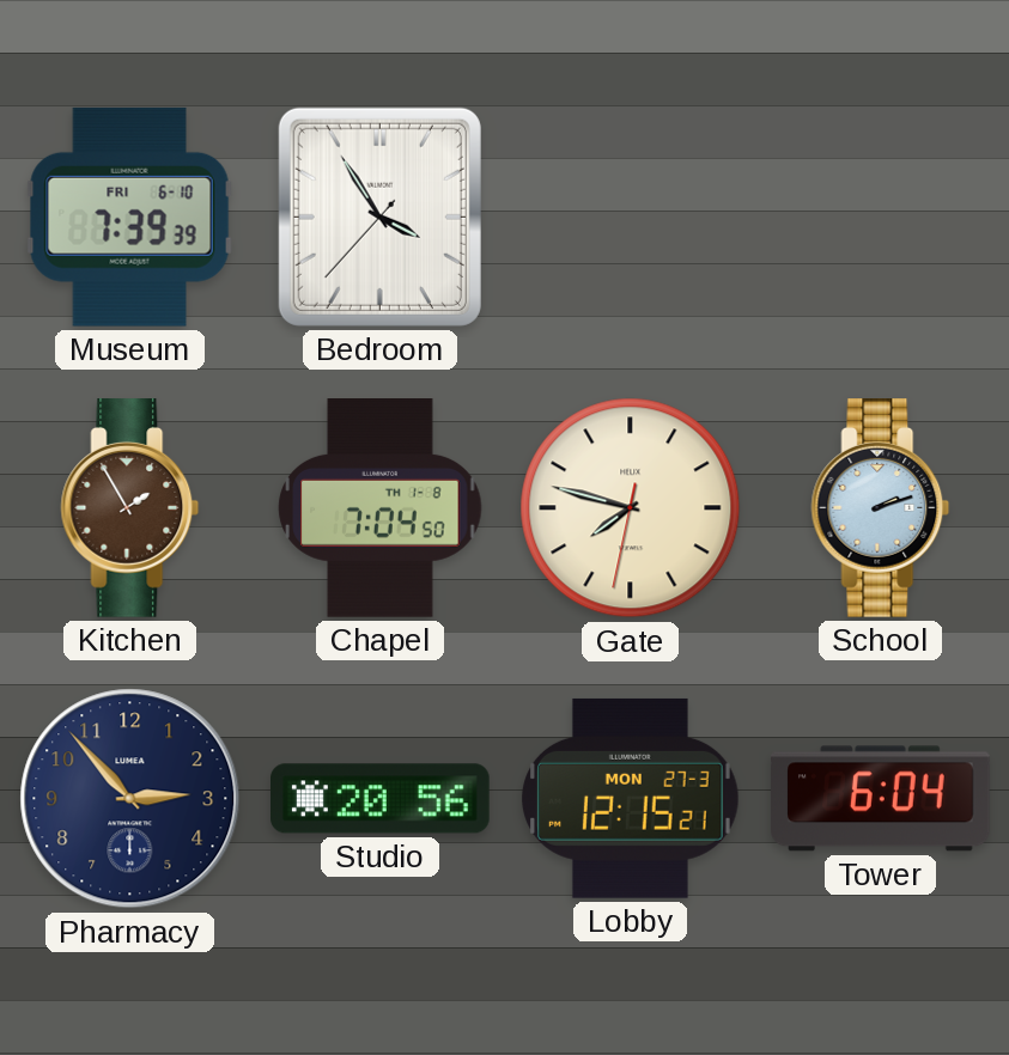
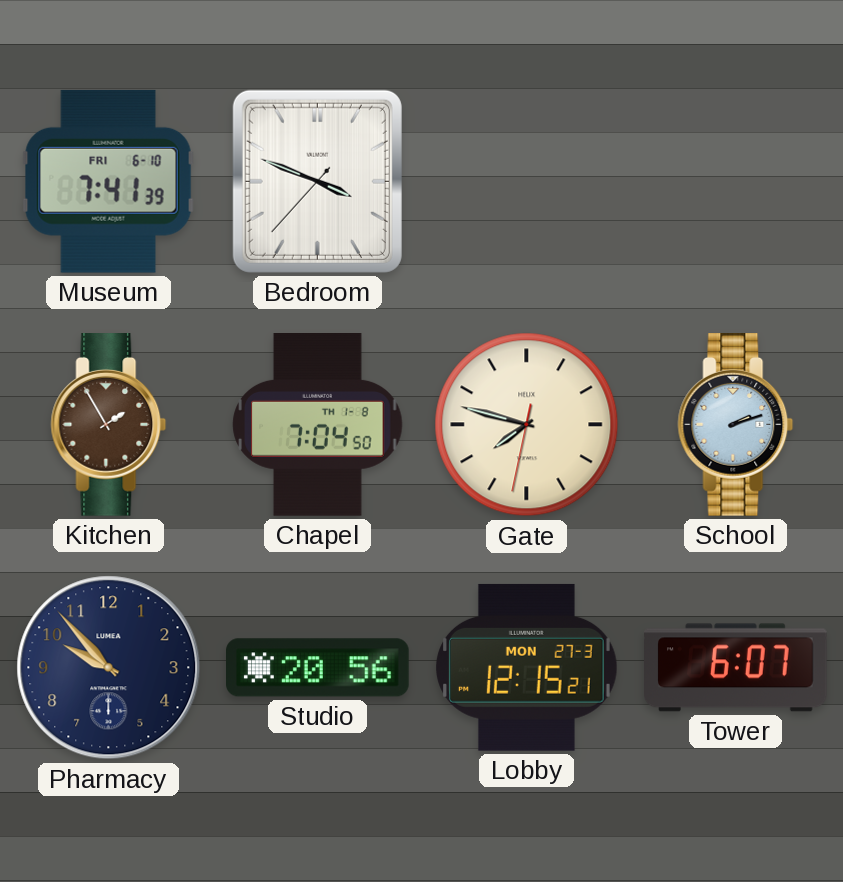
Museum: 7:39 -> 7:41
Bedroom: 3:54 -> 3:48
Pharmacy: 2:53 -> 9:53
Tower: 6:04 -> 6:07
